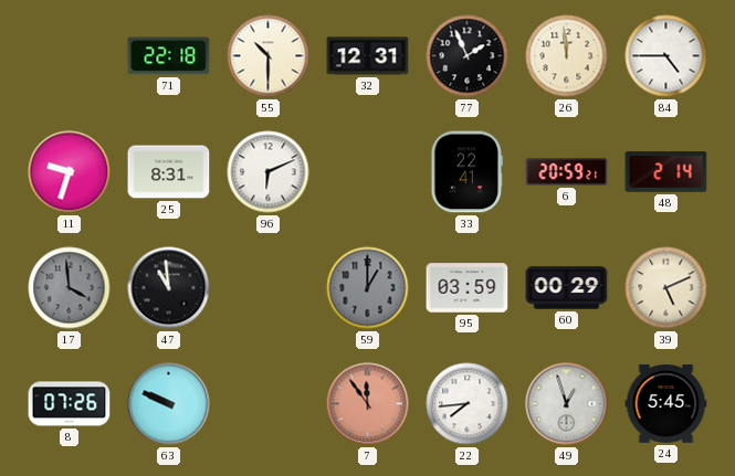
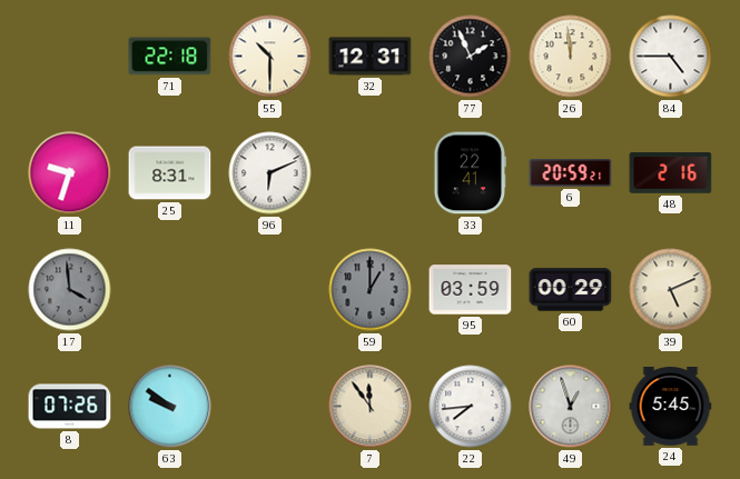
48: 2:14 -> 2:16
47: 10:59 -> none
63: 9:49 -> 9:51
7 dial: salmon -> cream
